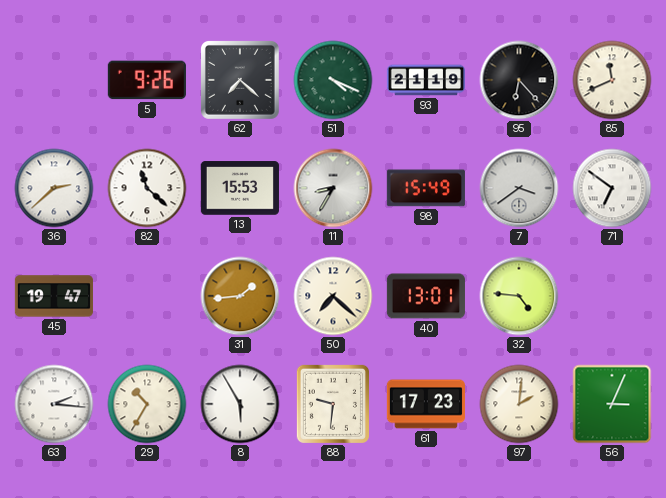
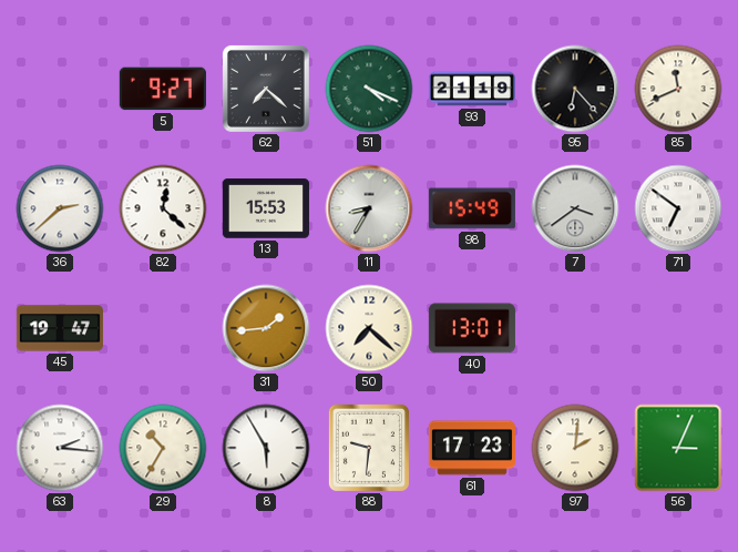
5: 9:26 -> 9:27
82: 11:22 -> 12:22
32: 4:46 -> none
